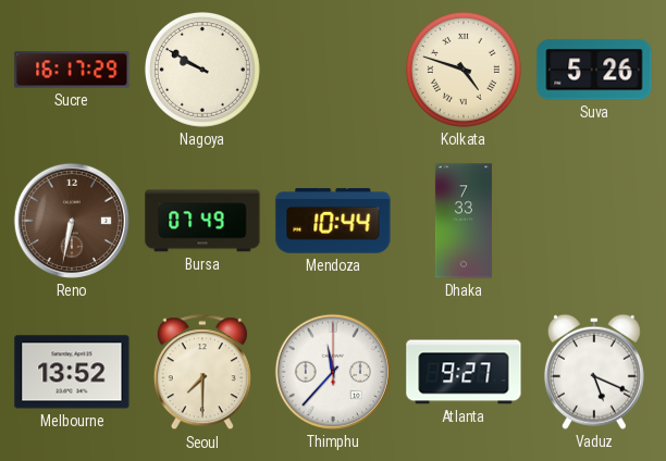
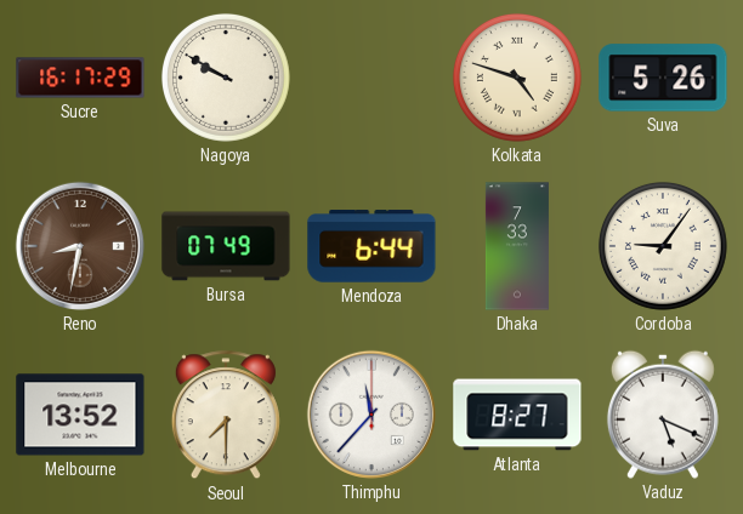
Reno: 6:32 -> 8:32
Mendoza: 10:44 -> 6:44
Cordoba: none -> 9:06
Atlanta: 9:27 -> 8:27
